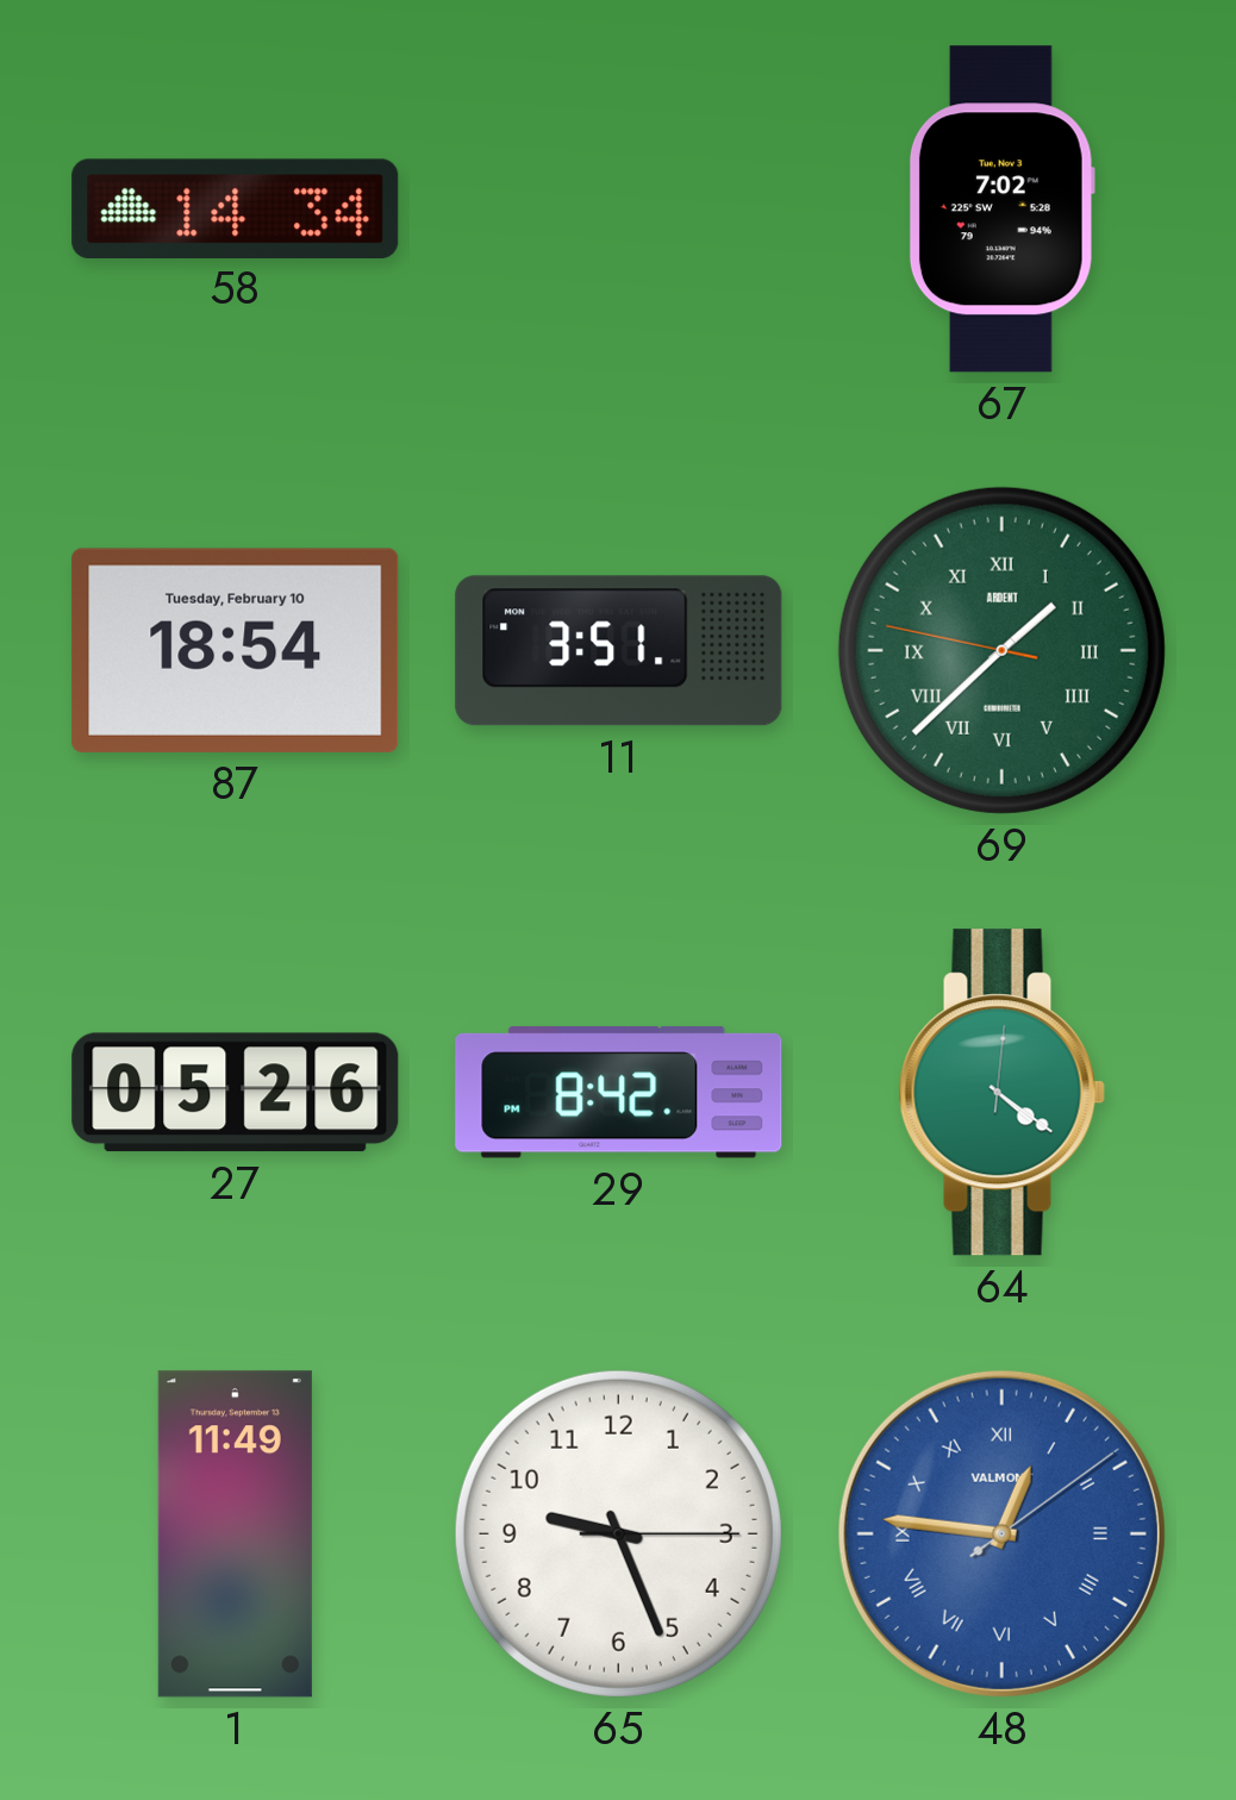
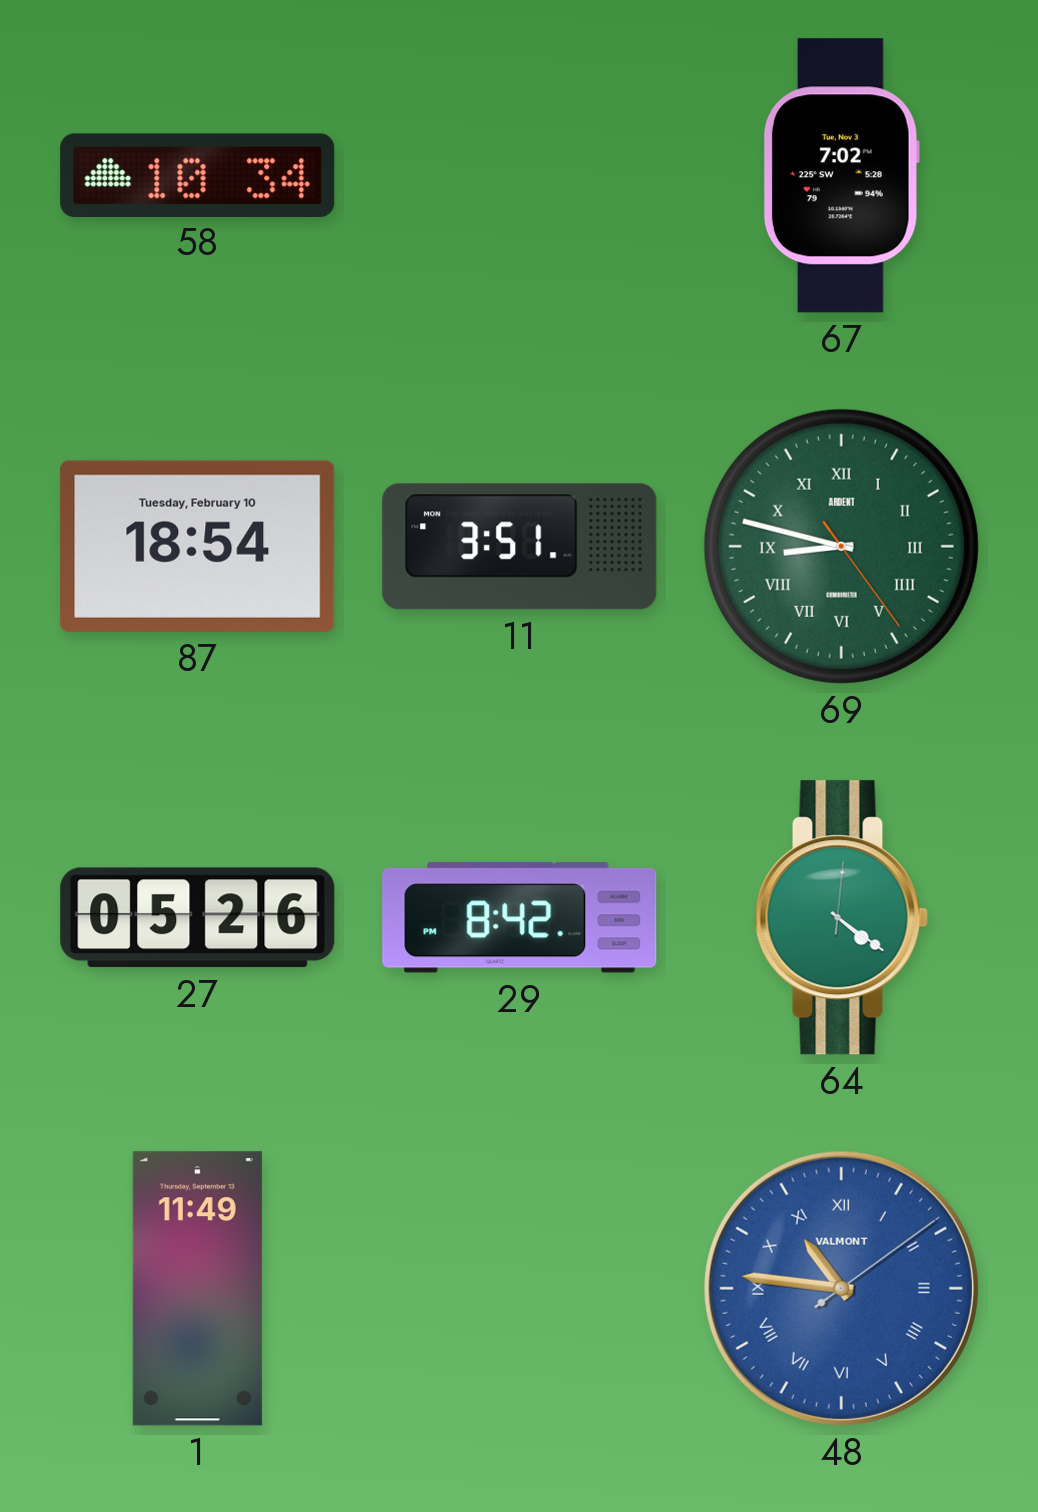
58: 14:34 -> 10:34
69: 1:37 -> 8:47
65: 9:26 -> none
48: 12:46 -> 10:46
